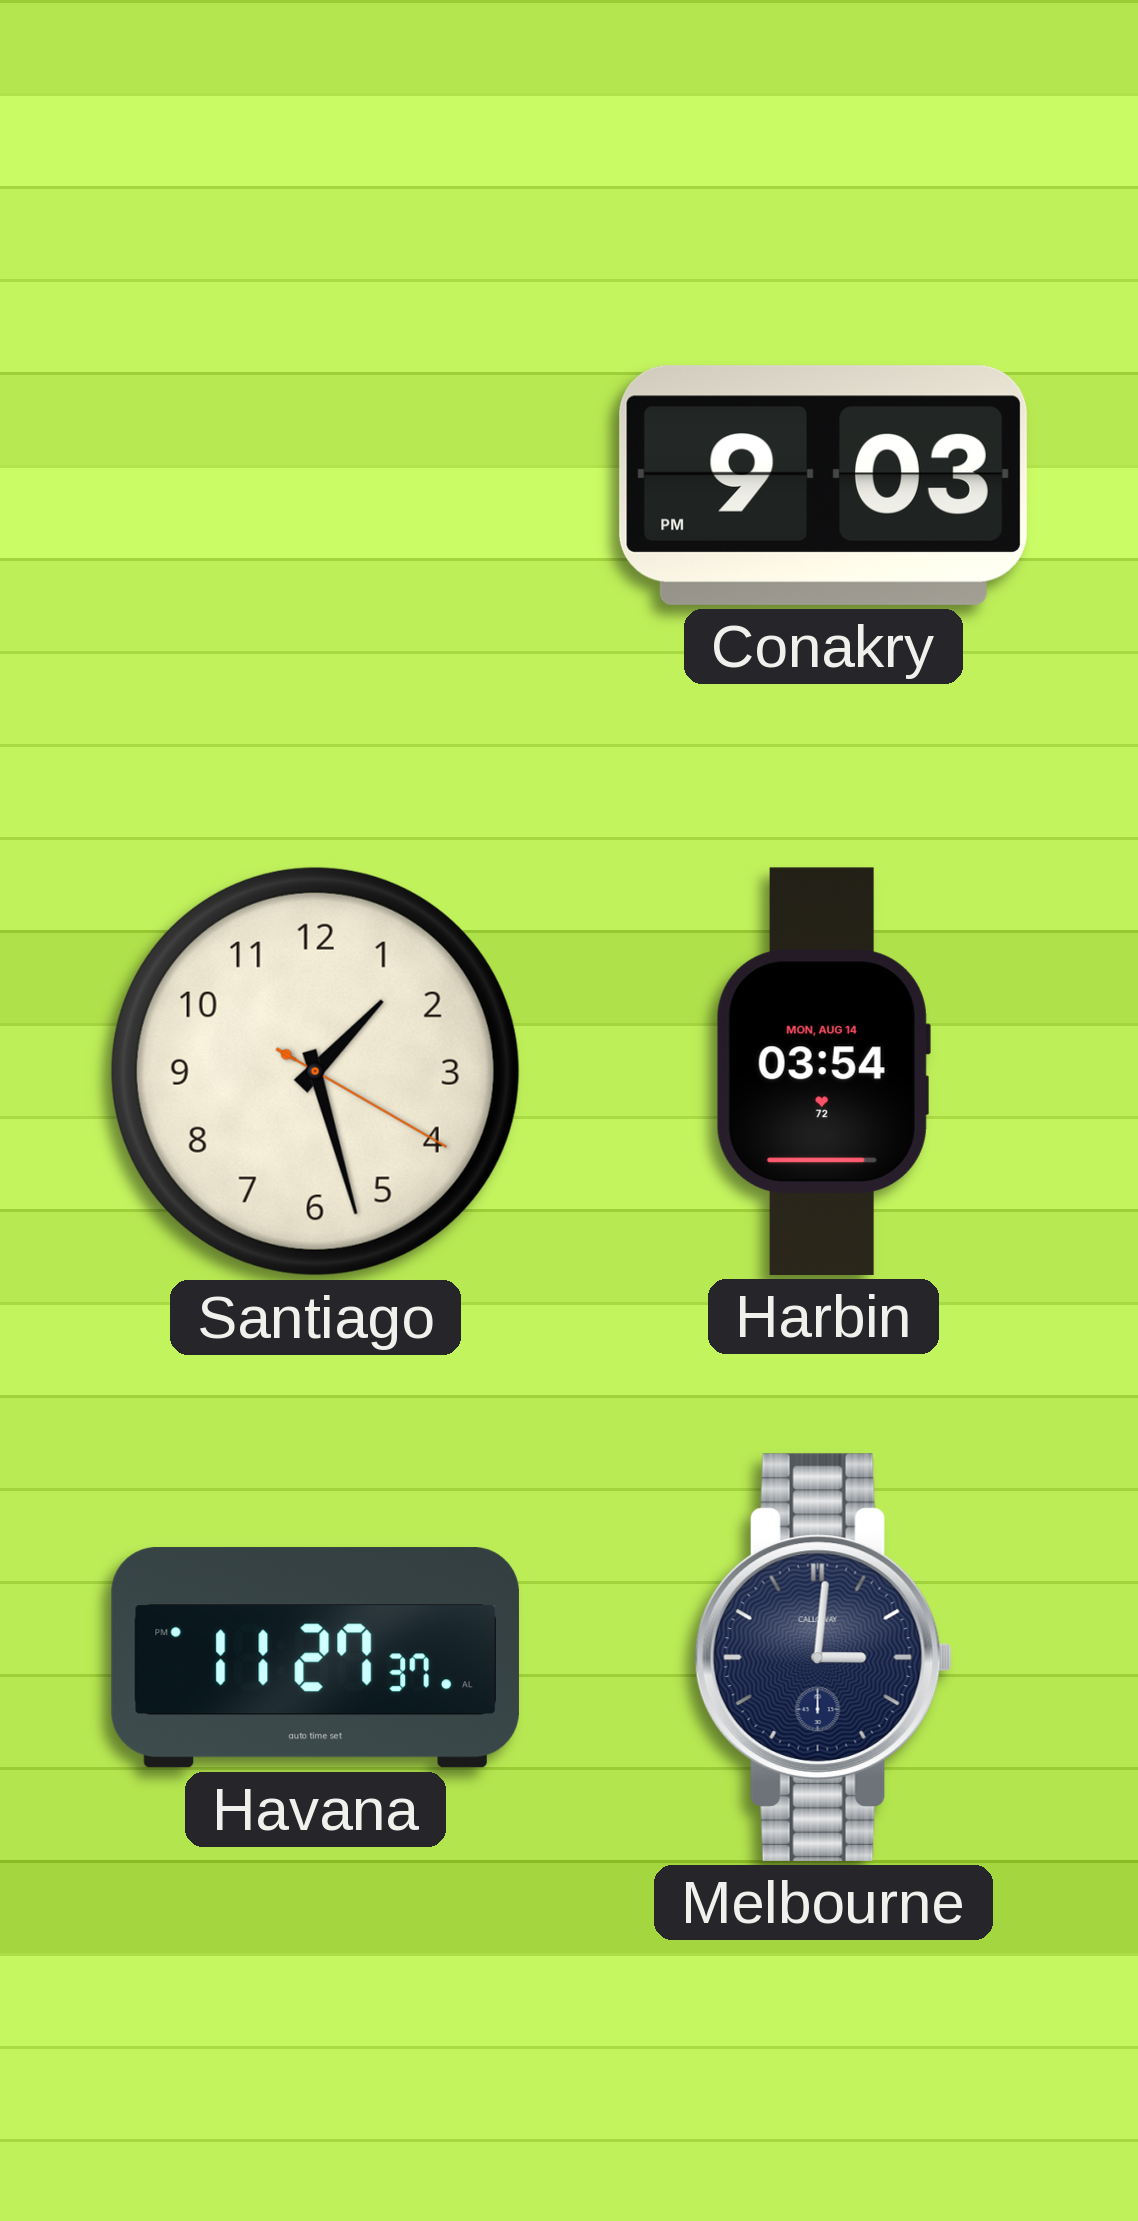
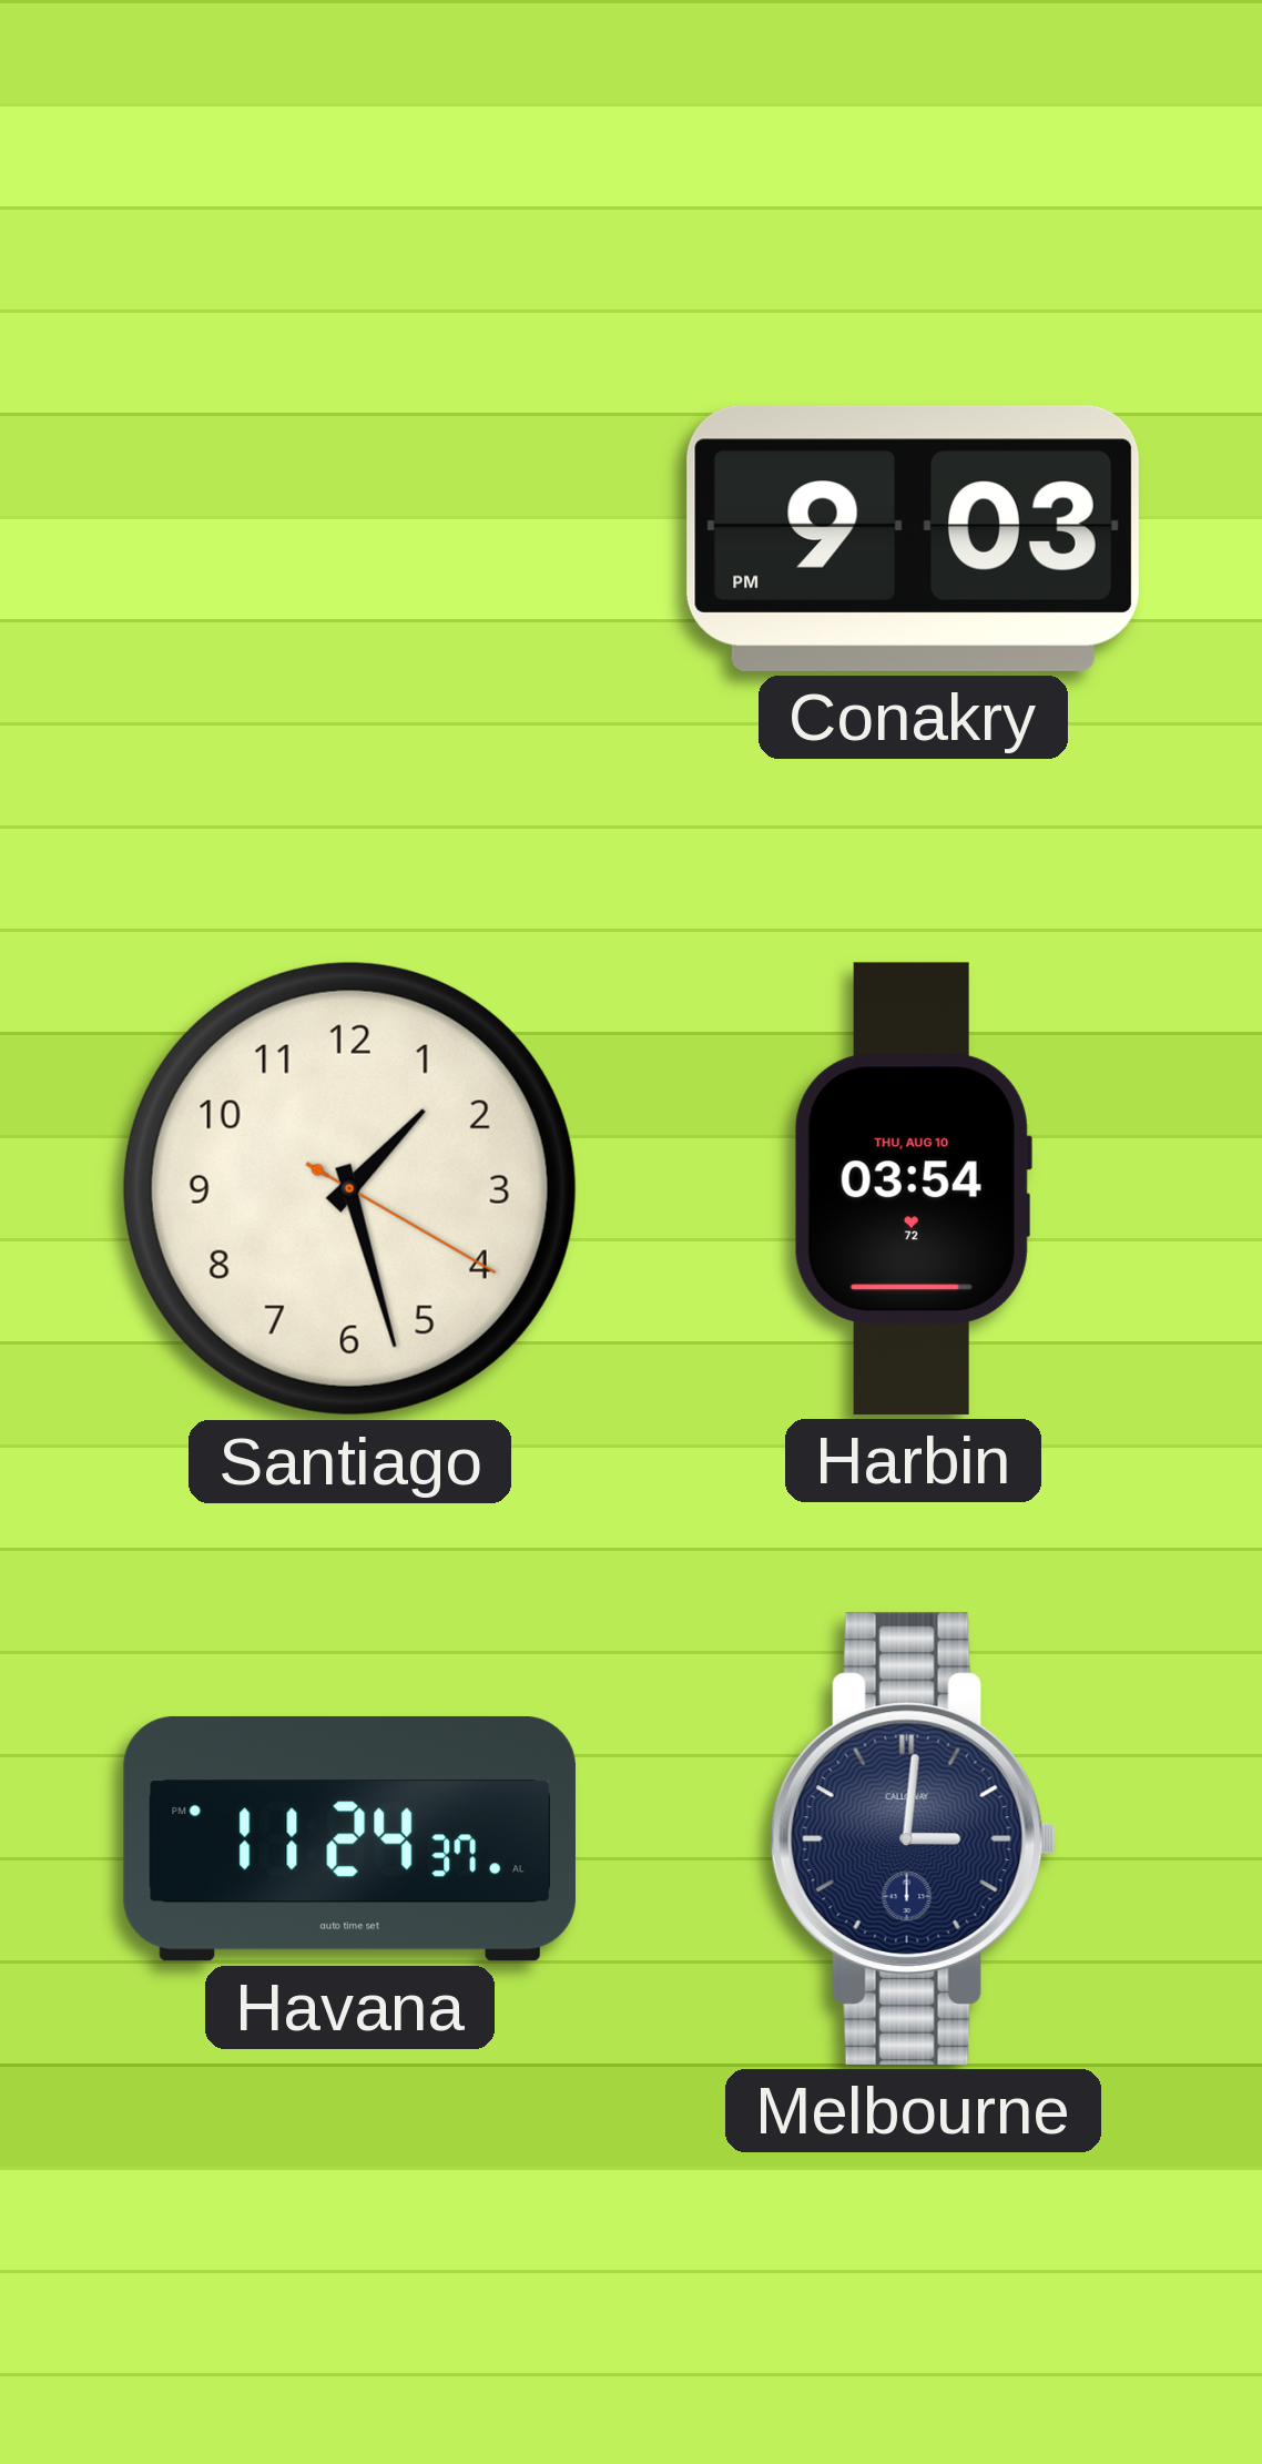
Harbin date: MON, AUG 14 -> THU, AUG 10
Havana: 11:27 -> 11:24
